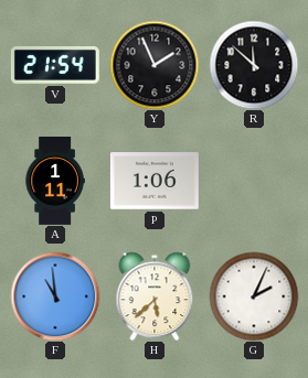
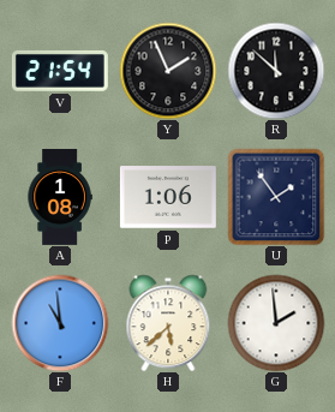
A: 1:11 -> 1:08
U: none -> 1:54
G: 2:04 -> 1:59
